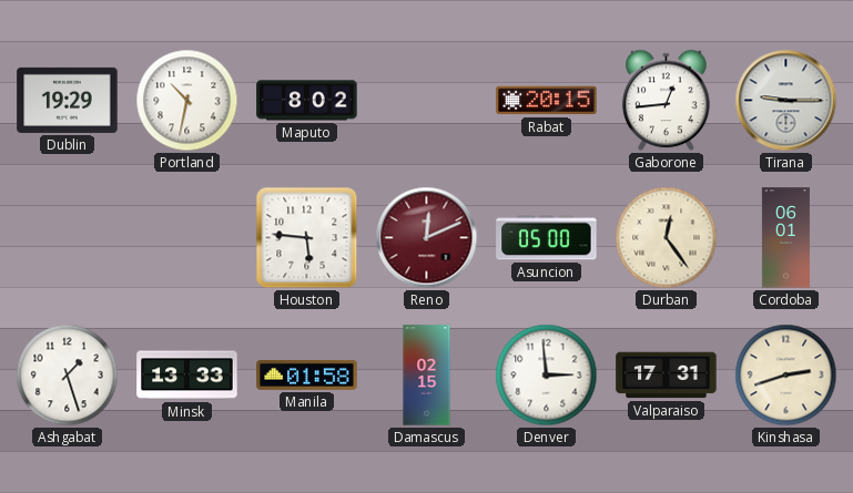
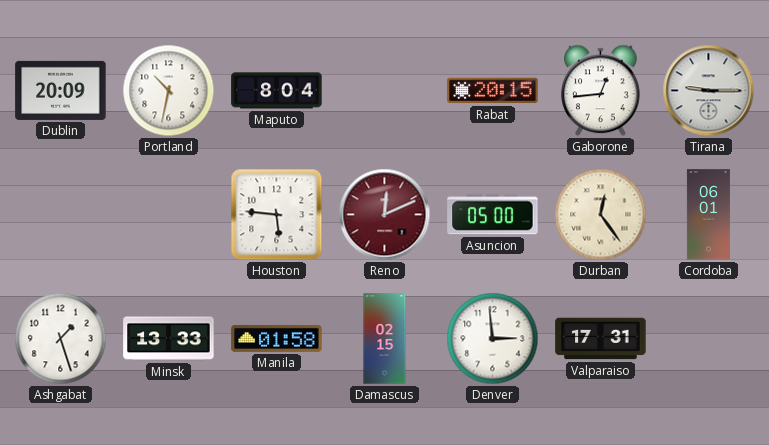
Dublin: 19:29 -> 20:09
Maputo: 8:02 -> 8:04
Kinshasa: 2:42 -> none
